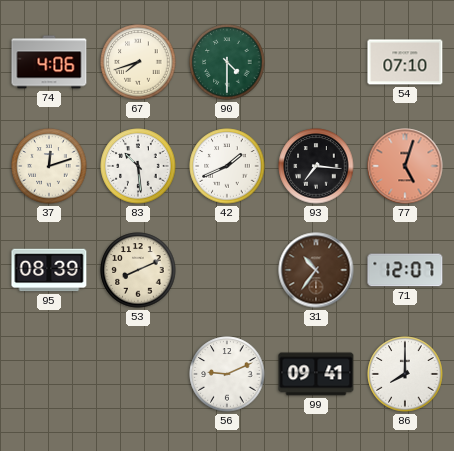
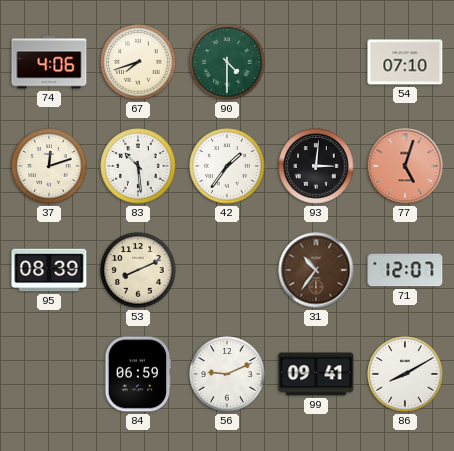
42: 1:41 -> 1:36
93: 7:16 -> 3:01
84: none -> 06:59
86: 8:00 -> 8:10
